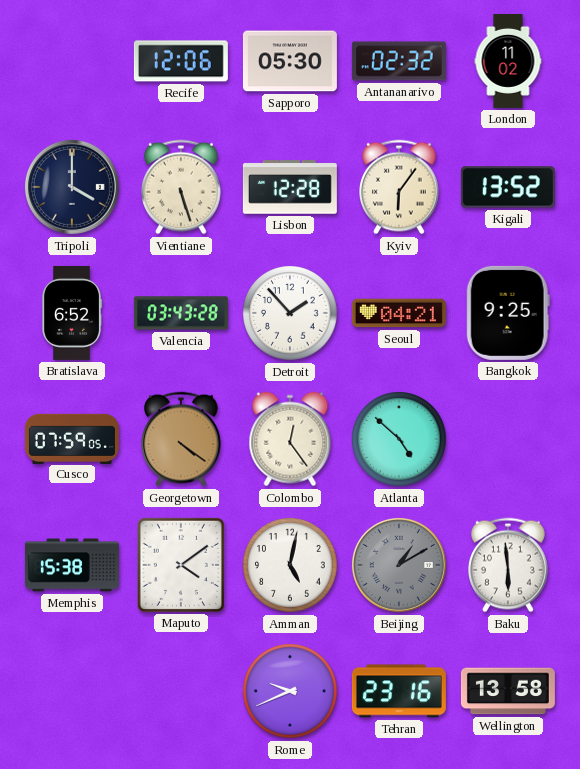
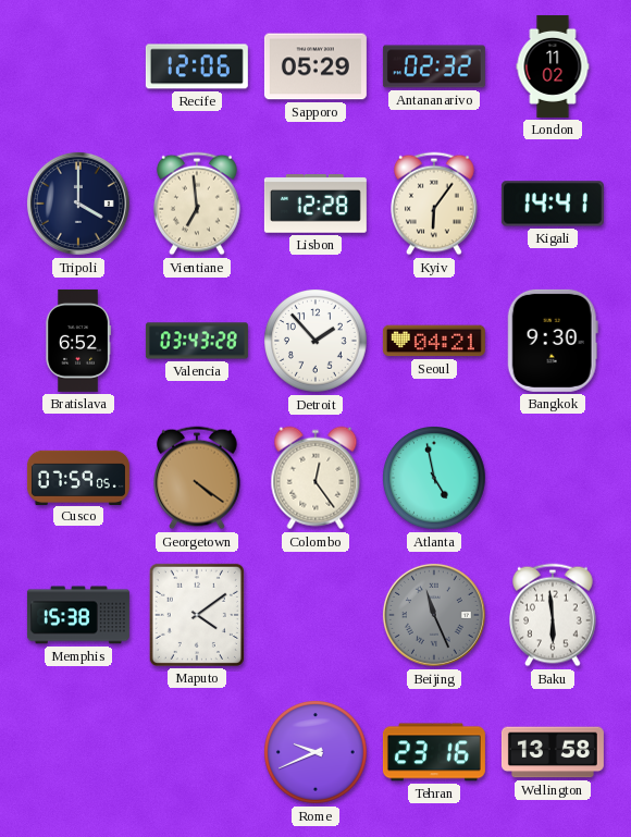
Sapporo: 05:30 -> 05:29
Vientiane: 5:27 -> 6:59
Kigali: 13:52 -> 14:41
Bangkok: 9:25 -> 9:30
Atlanta: 4:52 -> 4:58
Amman: 5:02 -> none
Beijing: 1:10 -> 11:26
